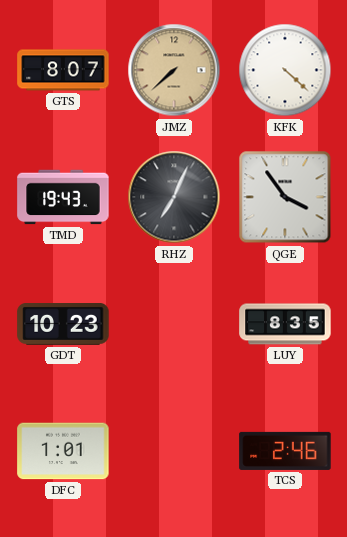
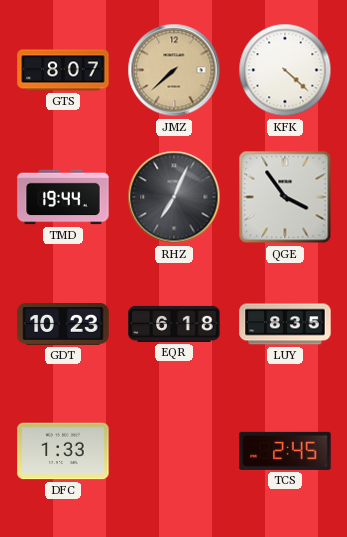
TMD: 19:43 -> 19:44
EQR: none -> 6:18
DFC: 1:01 -> 1:33
TCS: 2:46 -> 2:45
